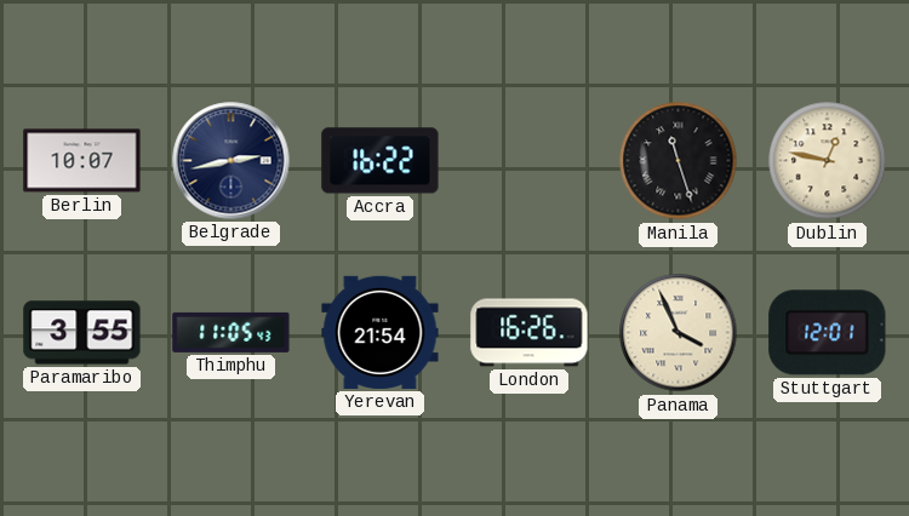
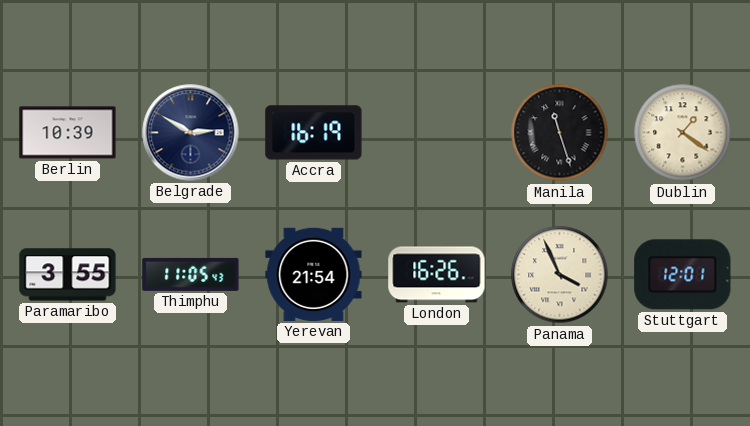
Berlin: 10:07 -> 10:39
Belgrade: 2:43 -> 2:50
Accra: 16:22 -> 16:19
Dublin: 12:47 -> 1:21
